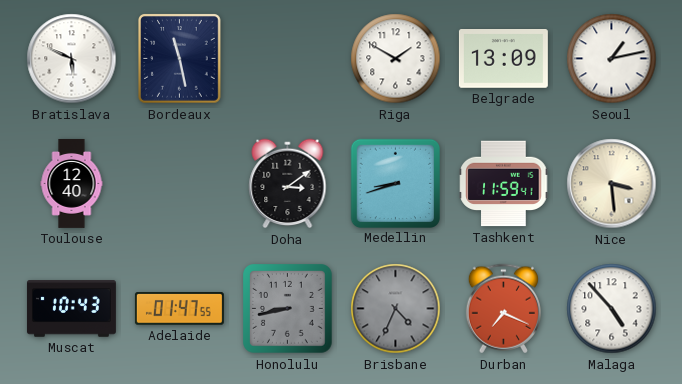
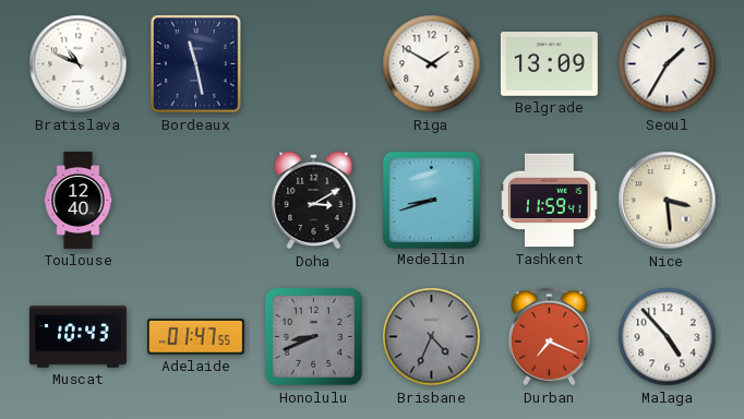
Bratislava: 5:49 -> 10:49
Seoul: 1:13 -> 1:35
Doha: 3:09 -> 3:10
Honolulu: 8:43 -> 8:41
